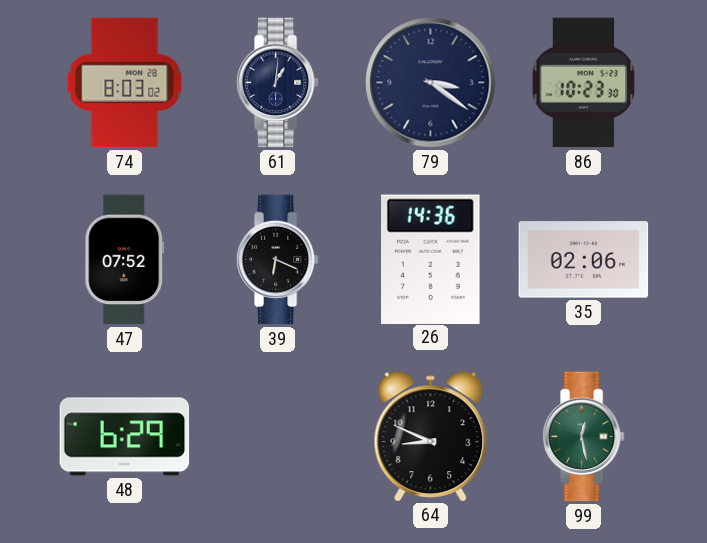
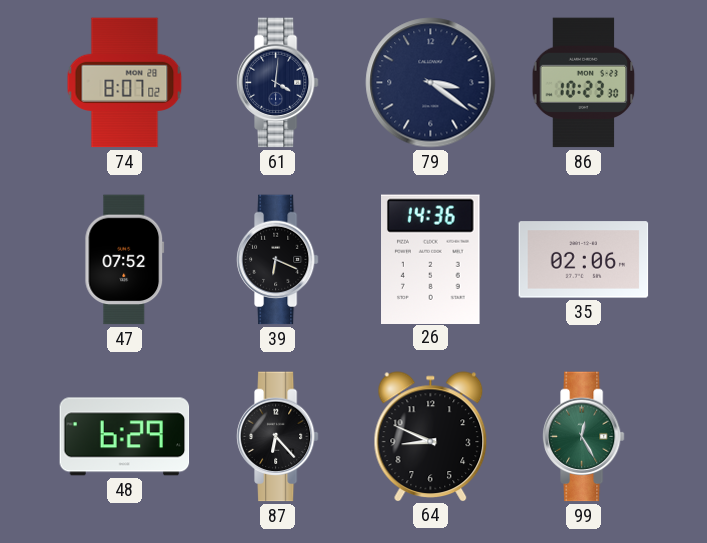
74: 8:03 -> 8:07
61: 1:01 -> 4:01
87: none -> 6:23
99: 12:28 -> 12:25
